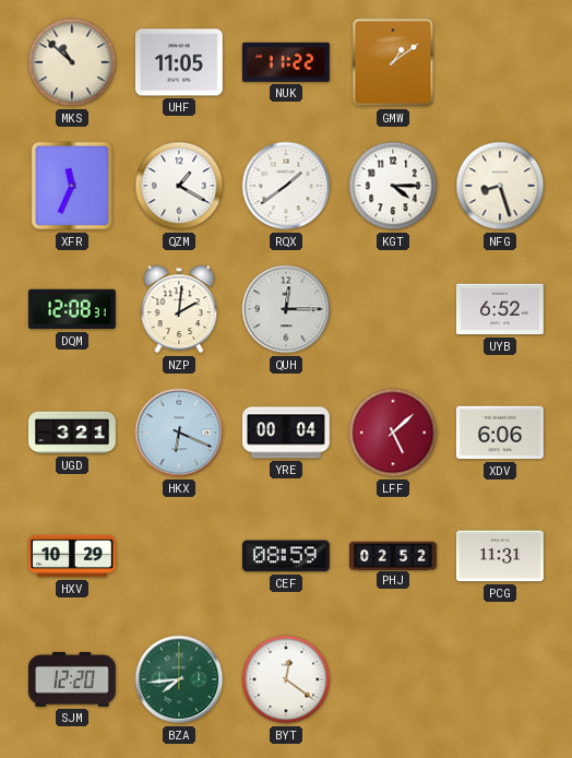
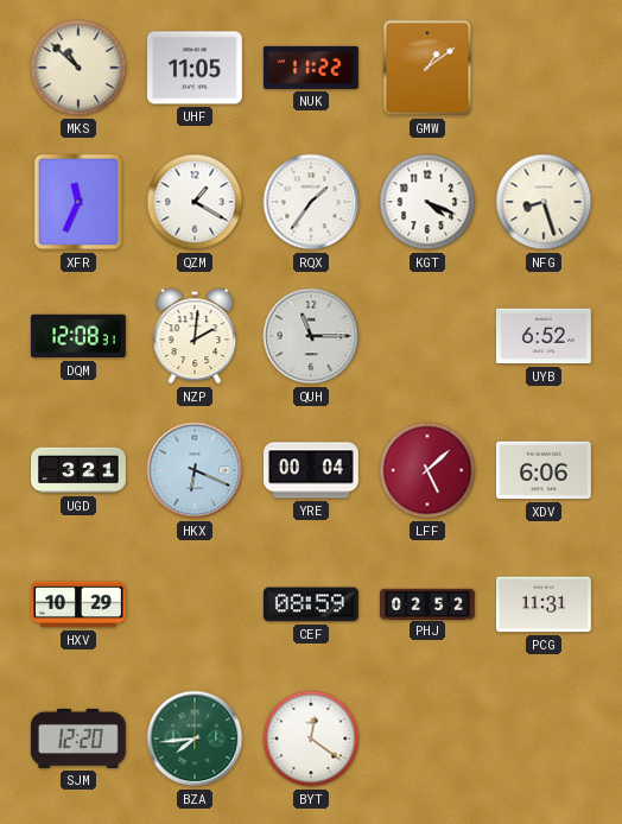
RQX: 1:39 -> 1:36
KGT: 4:15 -> 4:19
QUH: 12:15 -> 11:15
